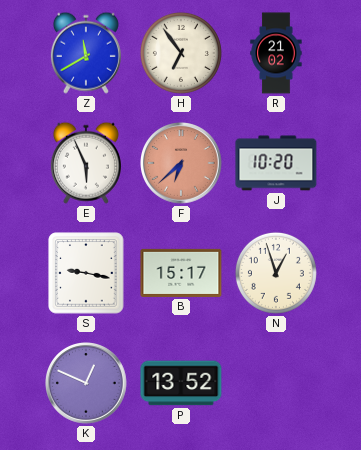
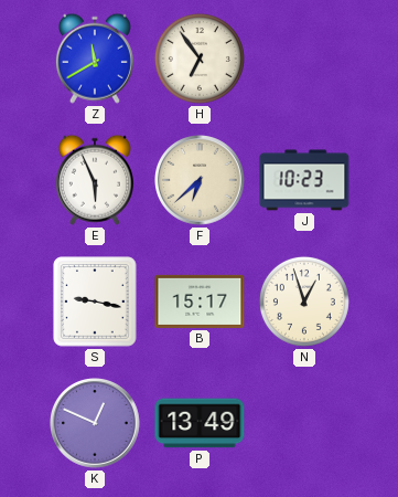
R: 21:02 -> none
F dial: salmon -> cream
J: 10:20 -> 10:23
P: 13:52 -> 13:49
